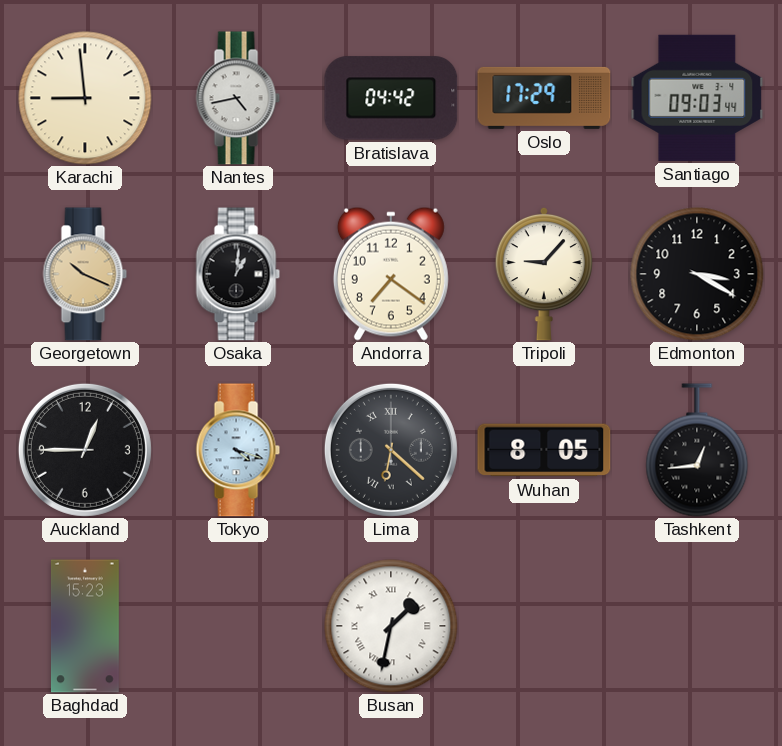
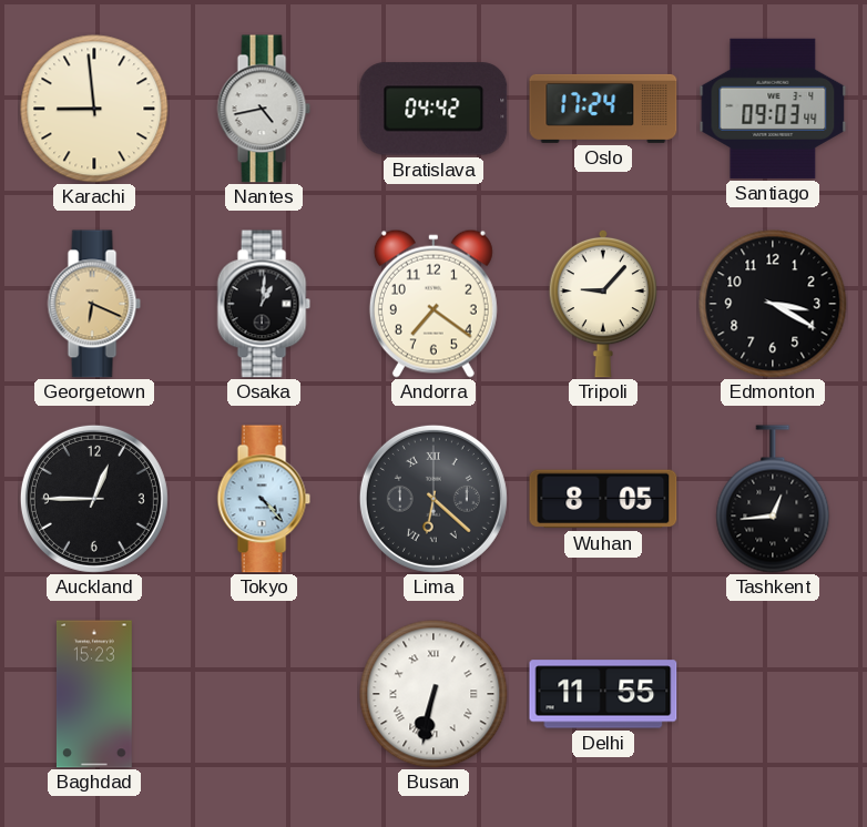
Oslo: 17:29 -> 17:24
Georgetown: 10:19 -> 6:19
Tokyo: 4:18 -> 4:23
Busan: 1:32 -> 6:32
Delhi: none -> 11:55
